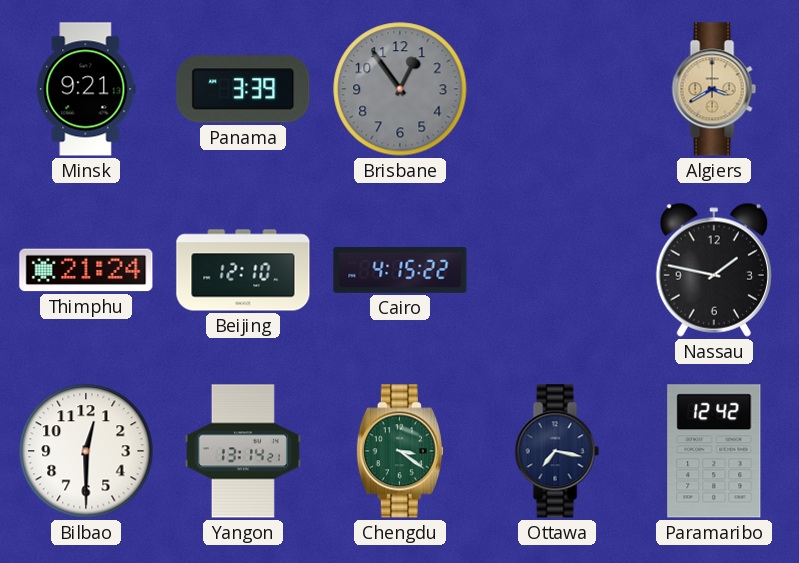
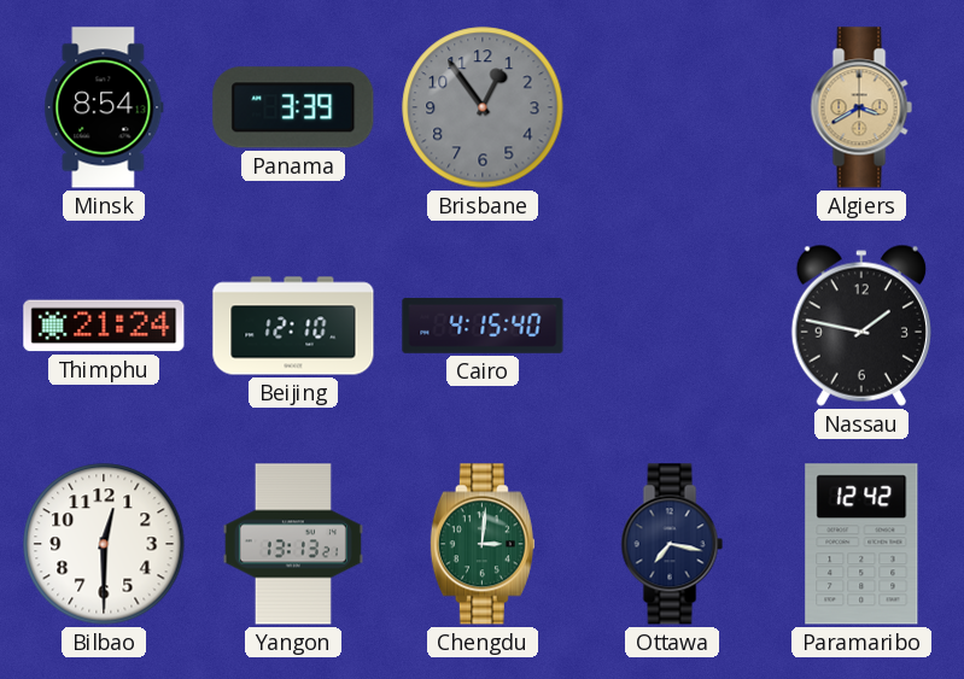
Minsk: 9:21 -> 8:54
Cairo: 4:15:22 -> 4:15:40
Yangon: 13:14 -> 13:13
Chengdu: 3:21 -> 3:01
